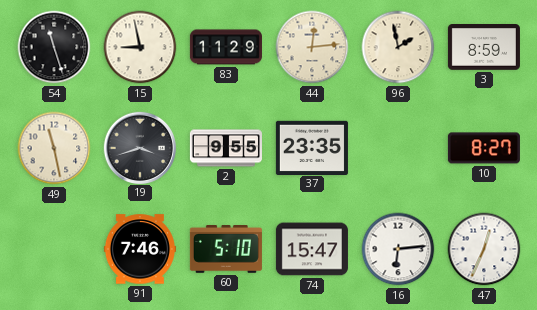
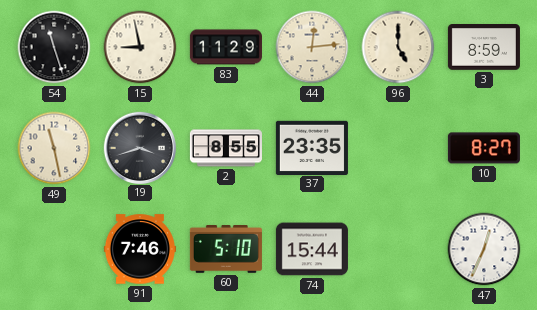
96: 1:58 -> 5:00
2: 9:55 -> 8:55
74: 15:47 -> 15:44
16: 6:14 -> none
